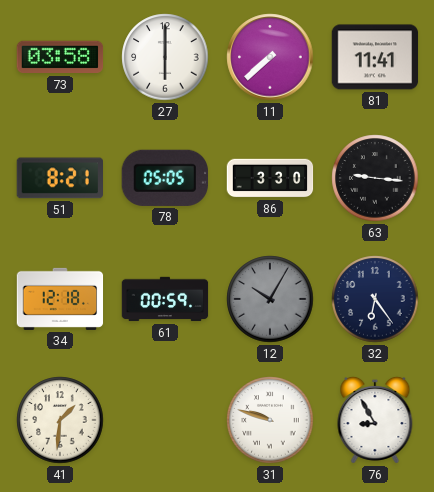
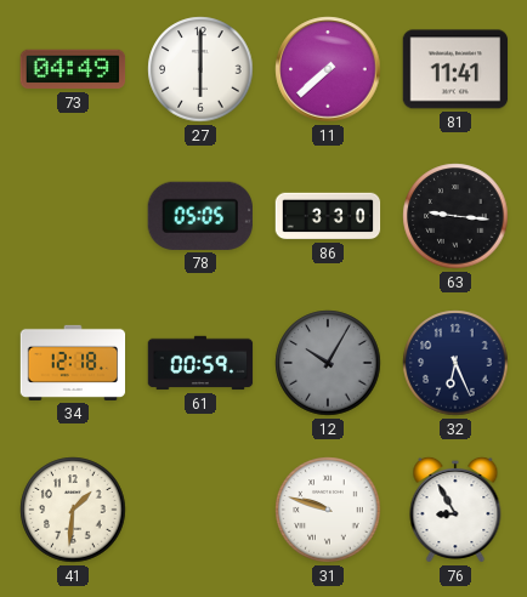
73: 03:58 -> 04:49
51: 8:21 -> none
32: 6:24 -> 6:26
